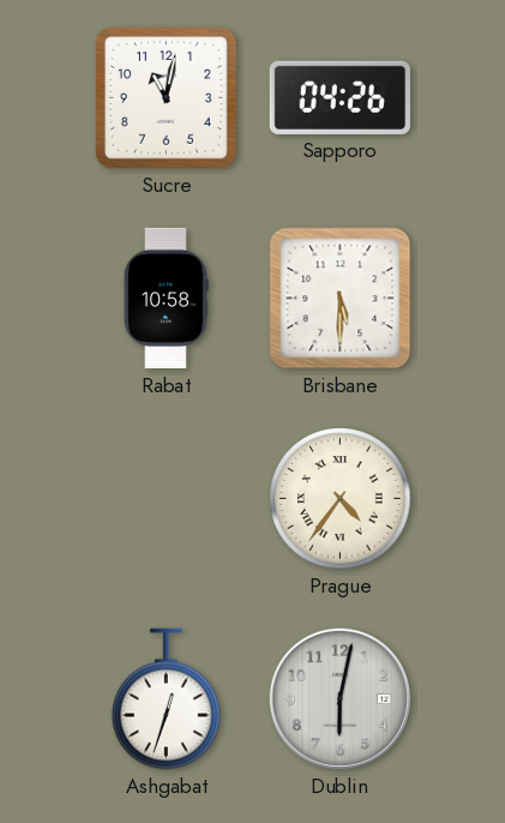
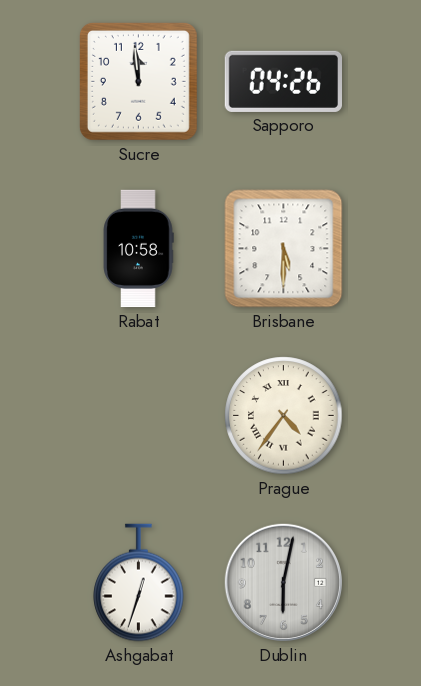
Sucre: 11:02 -> 11:59
